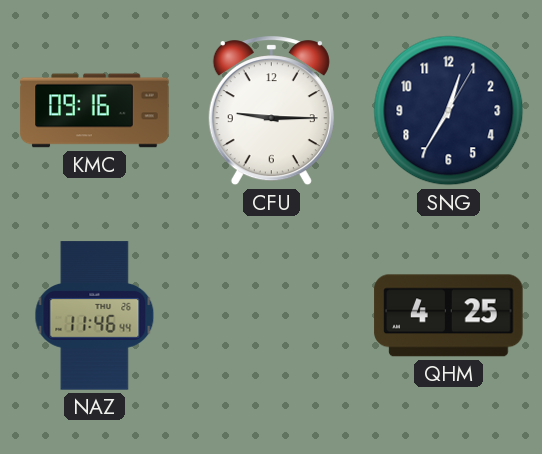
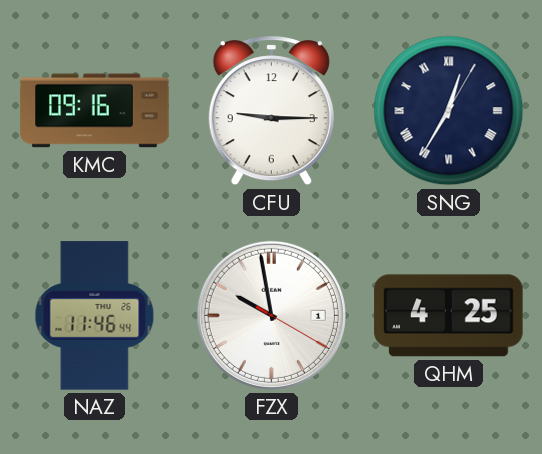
SNG numerals: Arabic -> Roman
FZX: none -> 9:58
